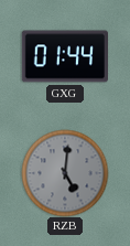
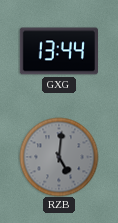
GXG: 01:44 -> 13:44
